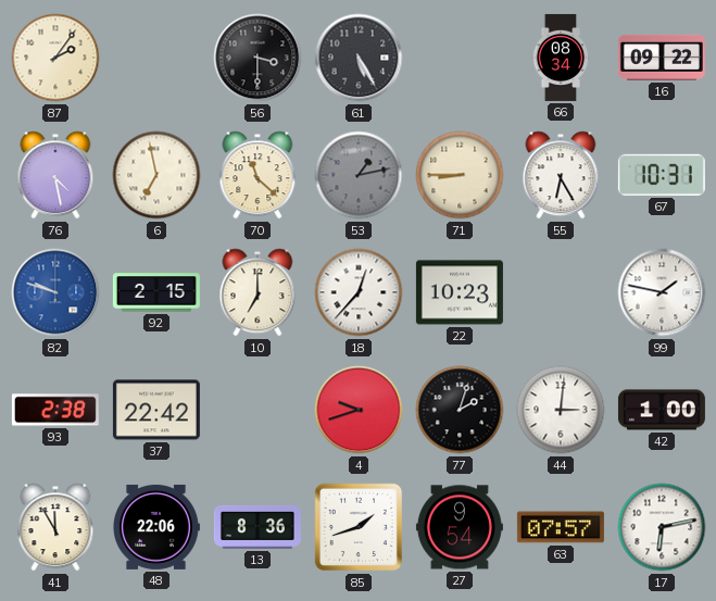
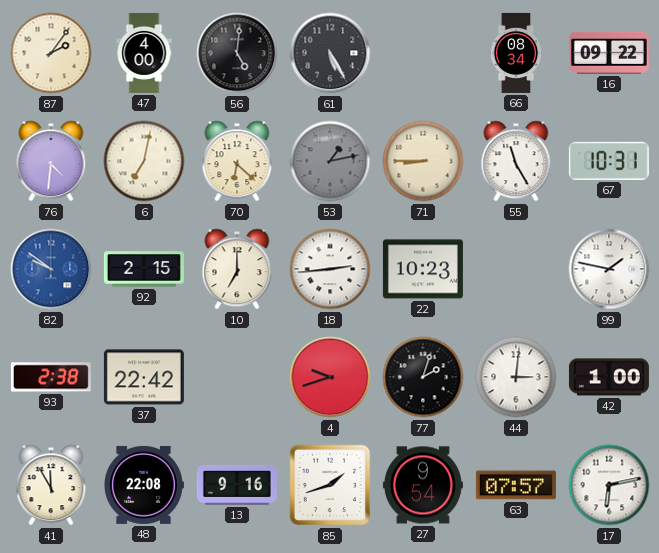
47: none -> 4:00
56: 3:30 -> 5:01
76: 4:28 -> 4:31
6: 6:58 -> 7:02
70: 11:22 -> 6:22
55: 6:25 -> 11:25
82: 9:48 -> 9:51
18: 12:37 -> 2:44
48: 22:06 -> 22:08
13: 8:36 -> 9:16
